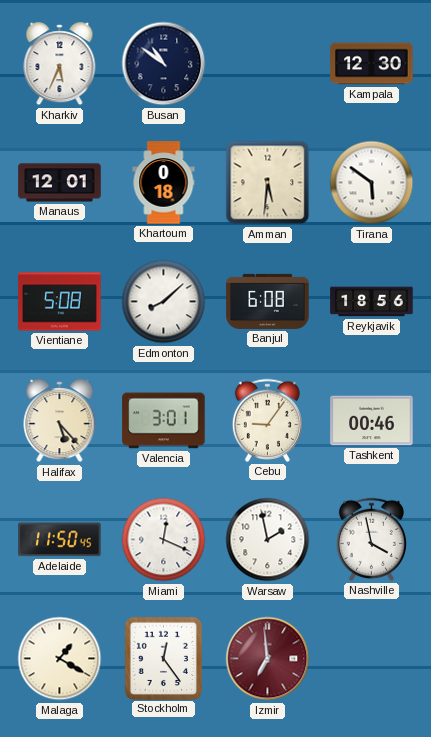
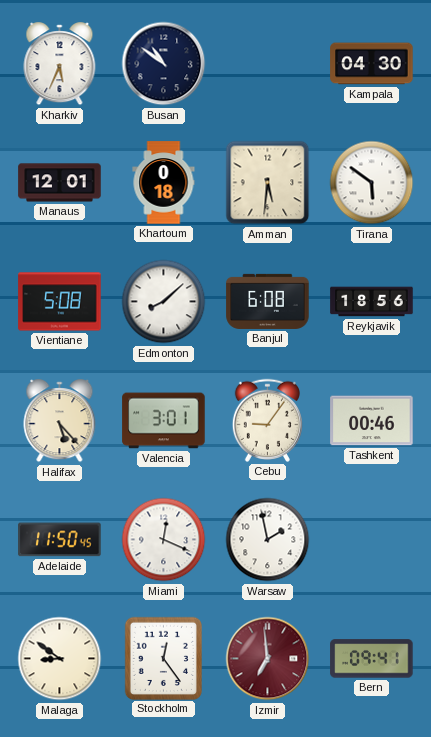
Kampala: 12:30 -> 04:30
Nashville: 3:58 -> none
Malaga: 1:20 -> 8:51
Bern: none -> 09:41
